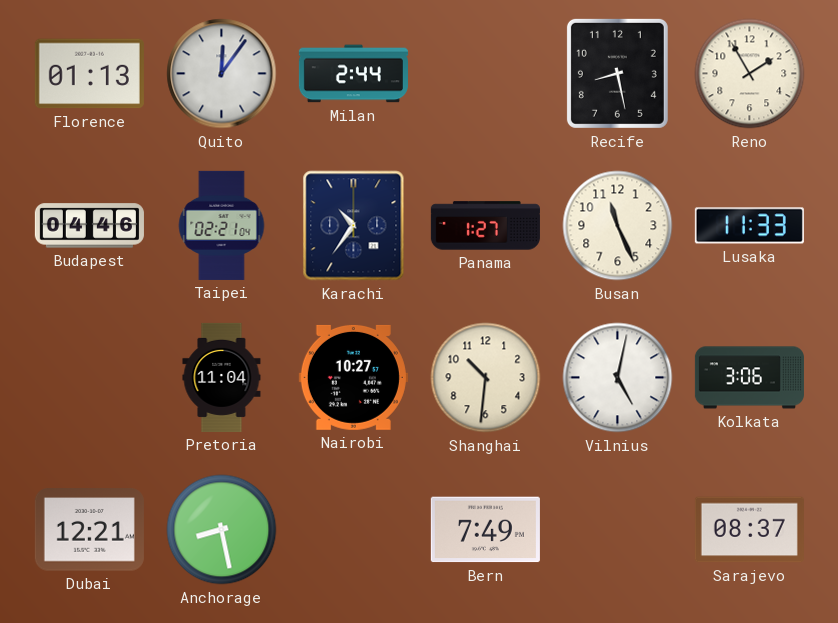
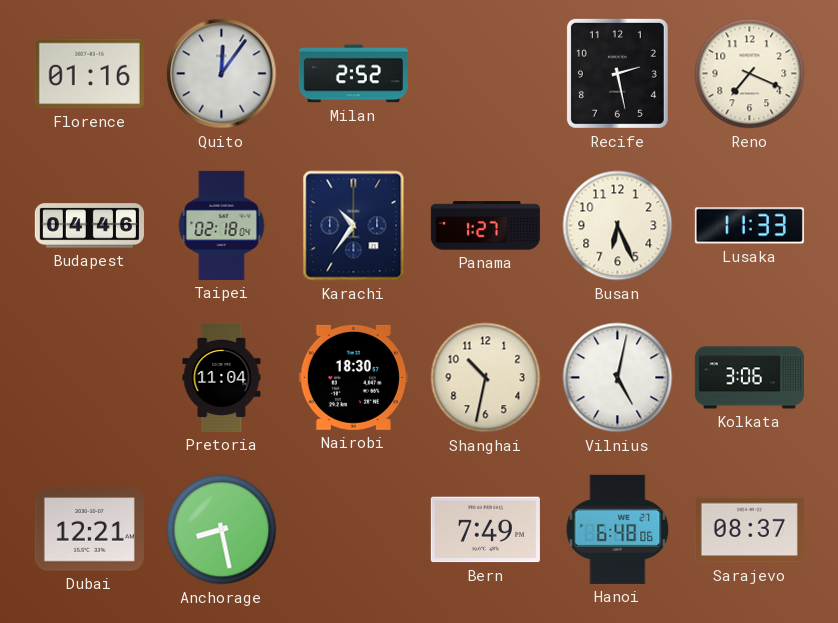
Florence: 01:13 -> 01:16
Milan: 2:44 -> 2:52
Recife: 8:28 -> 2:28
Reno: 1:55 -> 7:19
Taipei: 02:21 -> 02:18
Busan: 11:26 -> 6:26
Nairobi: 10:27 -> 18:30
Shanghai: 10:31 -> 10:32
Hanoi: none -> 6:48
